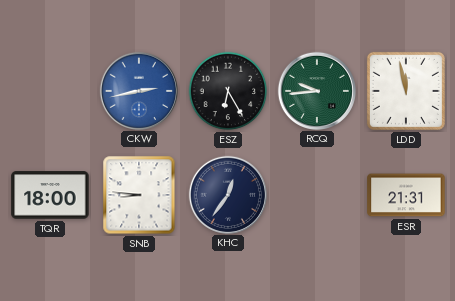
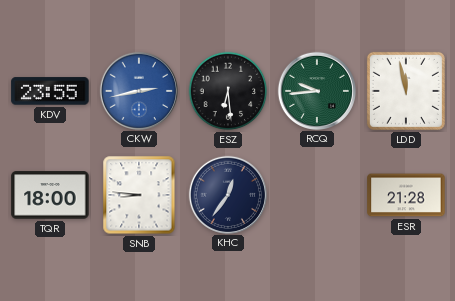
KDV: none -> 23:55
ESZ: 6:25 -> 6:29
ESR: 21:31 -> 21:28
